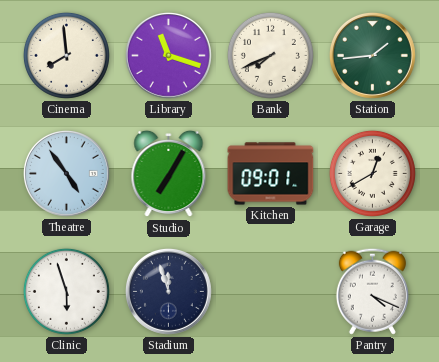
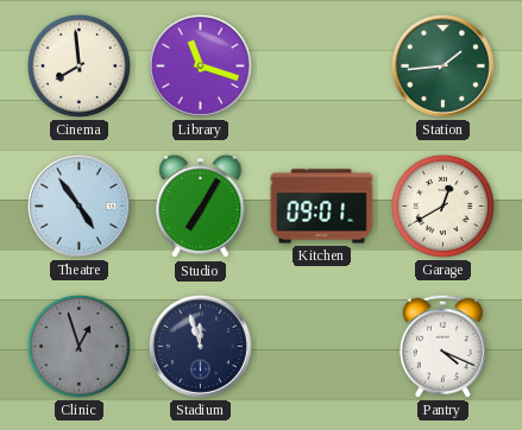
Bank: 7:41 -> none
Clinic: 5:57 -> 12:57
Clinic dial: white -> grey
